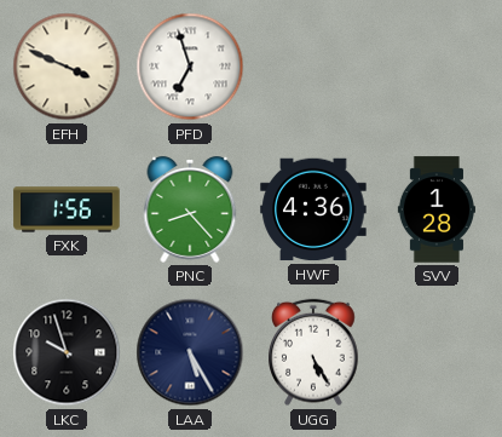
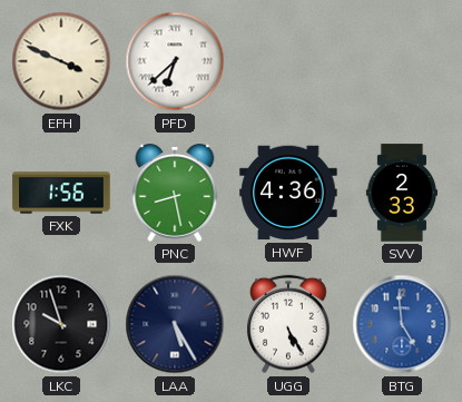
PFD: 6:57 -> 6:38
PNC: 8:23 -> 8:28
SVV: 1:28 -> 2:33
BTG: none -> 4:59
